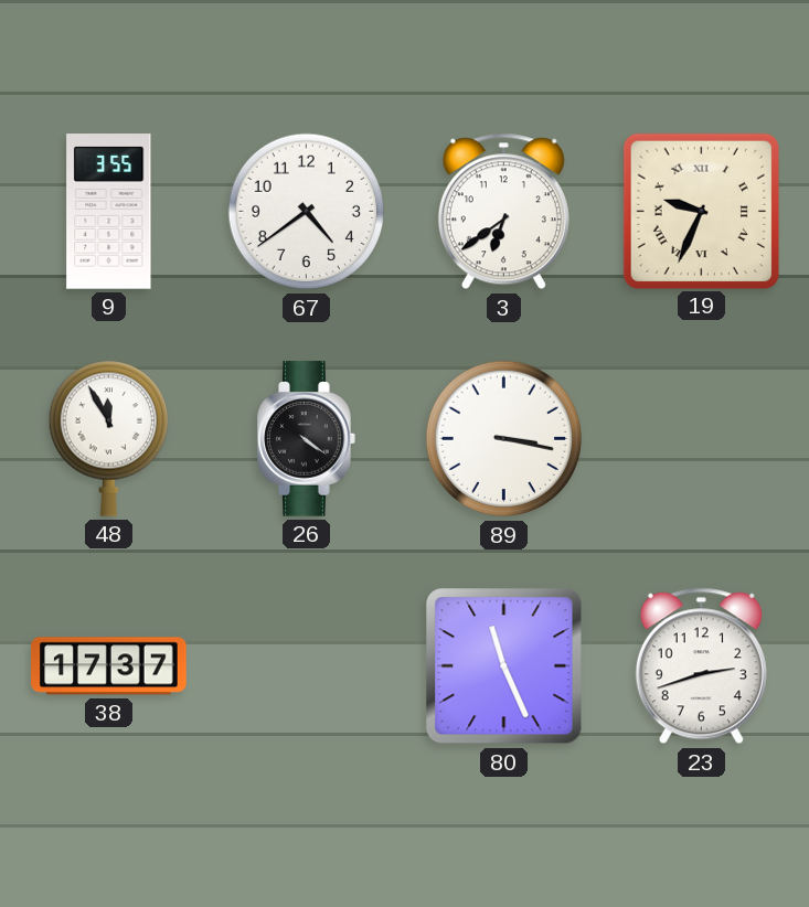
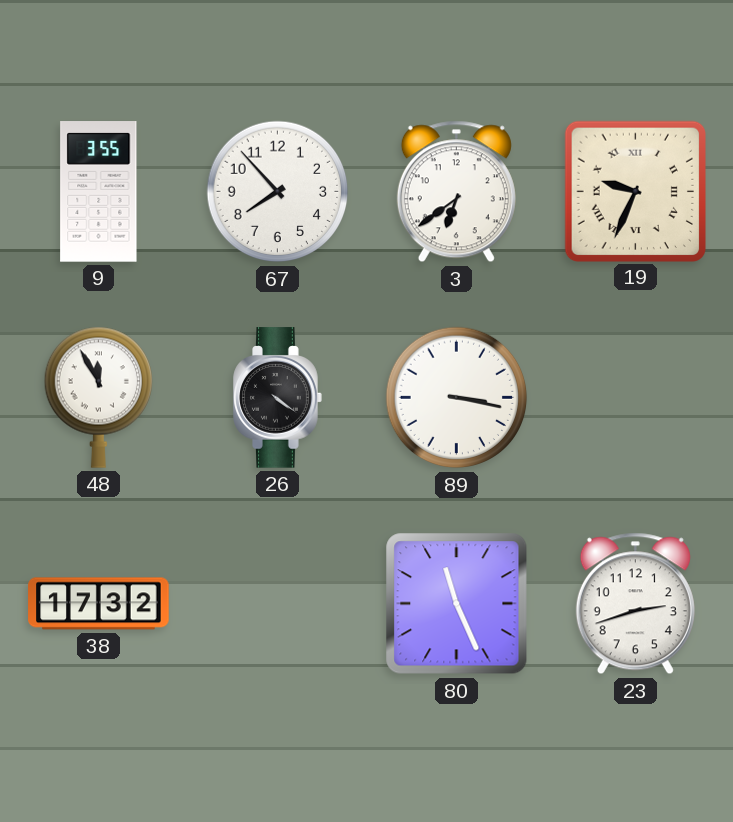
67: 4:39 -> 7:53
38: 17:37 -> 17:32
